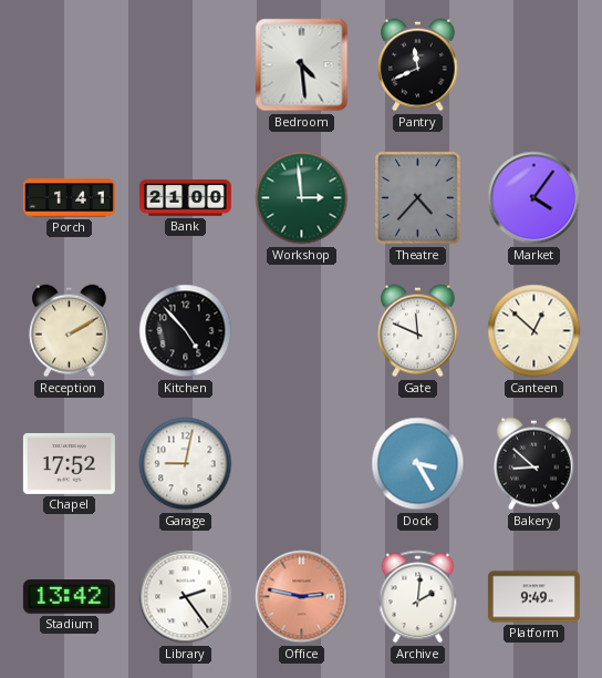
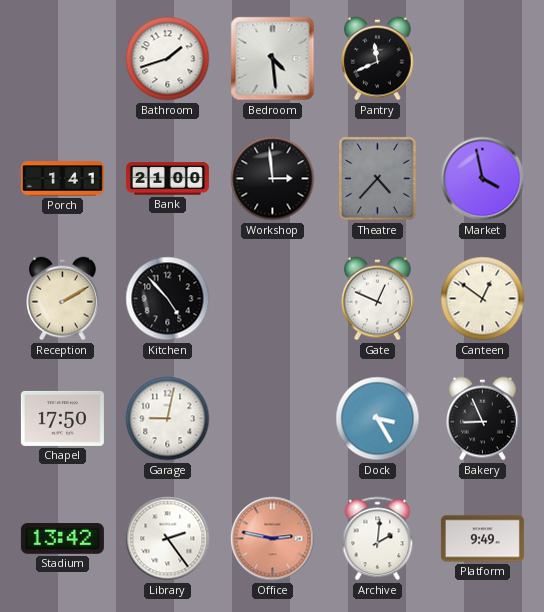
Bathroom: none -> 1:42
Workshop dial: green -> black
Market: 4:06 -> 3:58
Gate: 11:49 -> 12:49
Canteen: 12:52 -> 12:51
Chapel: 17:52 -> 17:50
Bakery: 8:52 -> 8:56
